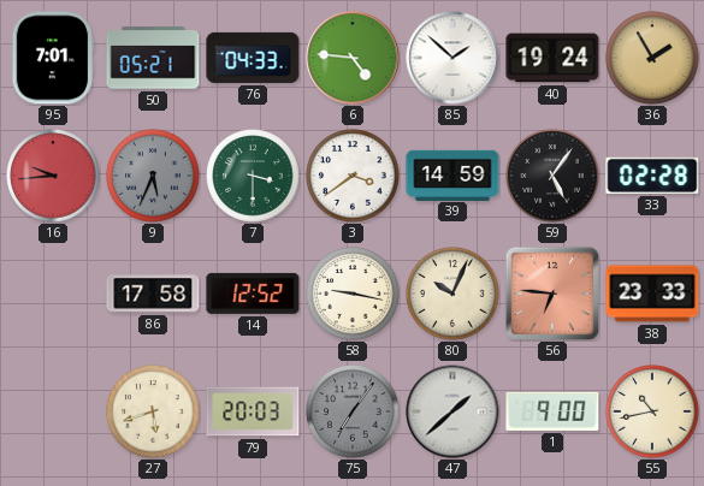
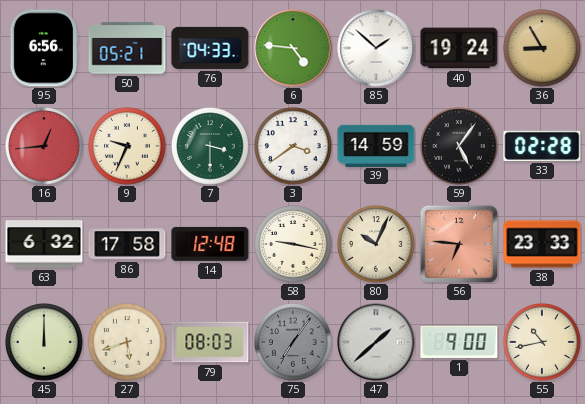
95: 7:01 -> 6:56
36: 1:55 -> 8:55
16: 9:44 -> 12:44
9: 5:34 -> 9:34
9 dial: grey -> cream
63: none -> 6:32
14: 12:52 -> 12:48
45: none -> 12:00
79: 20:03 -> 08:03
